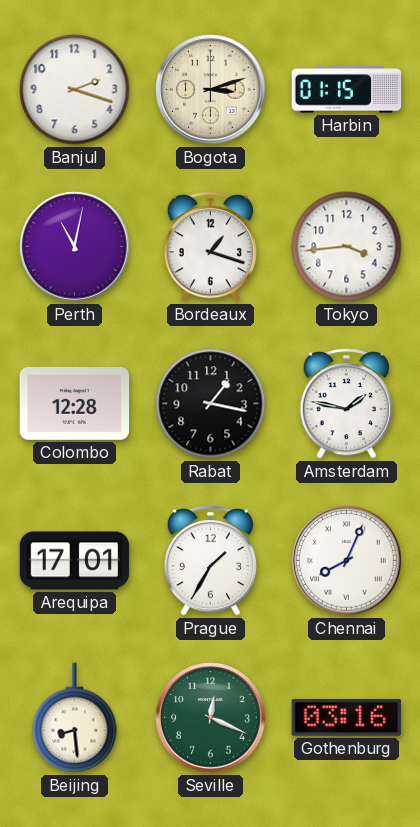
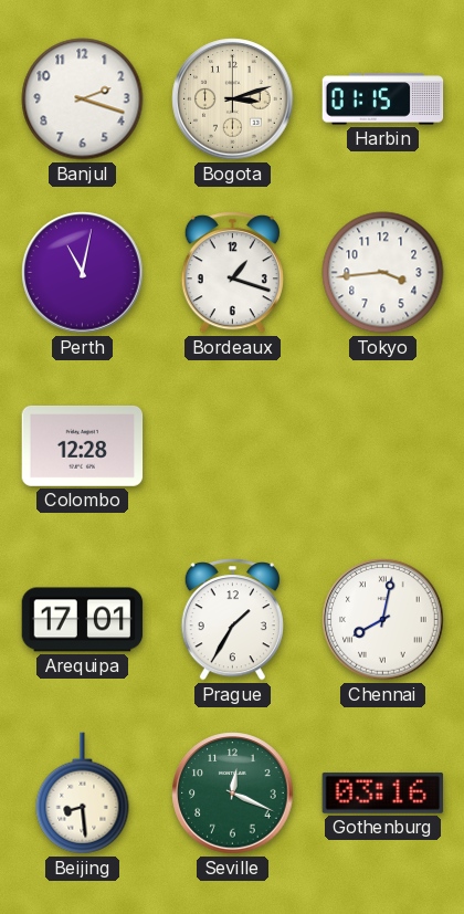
Rabat: 1:17 -> none
Amsterdam: 1:47 -> none
Chennai: 8:04 -> 8:02
